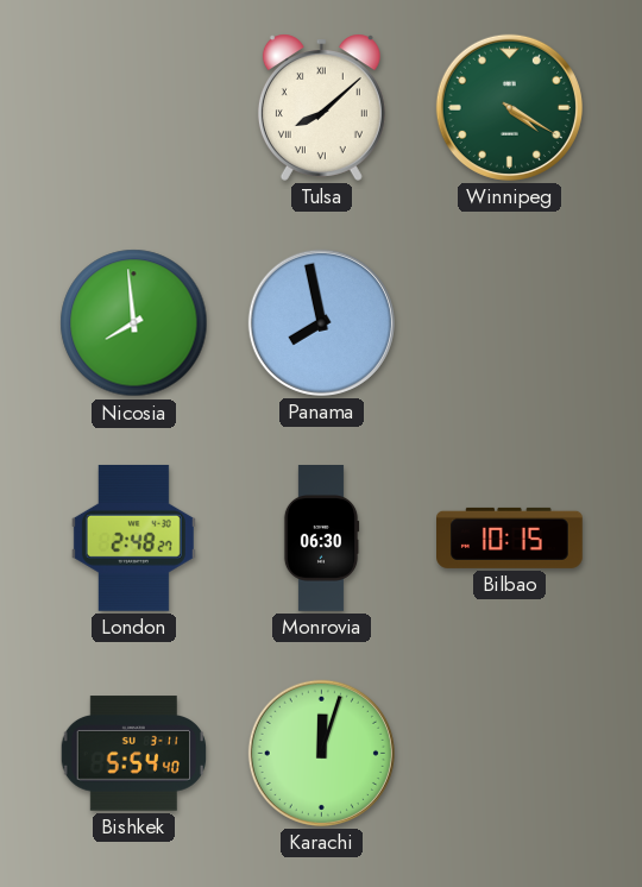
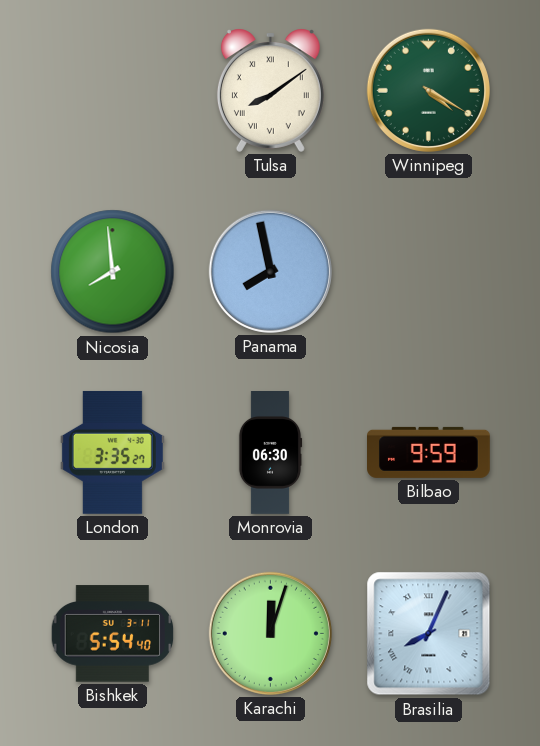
Tulsa: 8:08 -> 8:09
London: 2:48 -> 3:35
Bilbao: 10:15 -> 9:59
Brasilia: none -> 8:04
